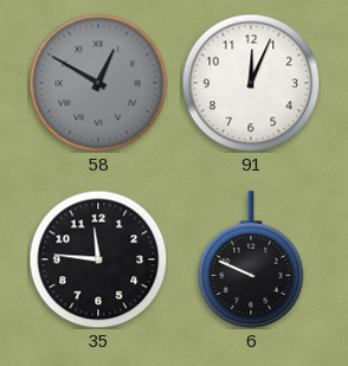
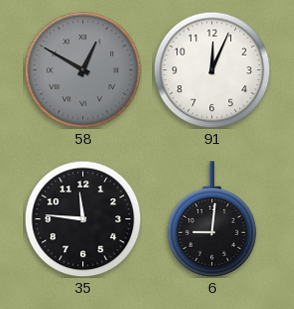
6: 9:49 -> 9:01
